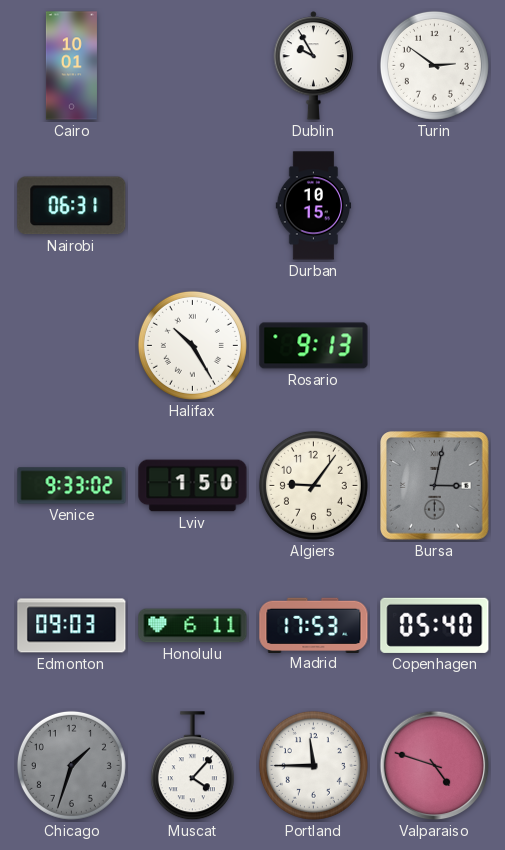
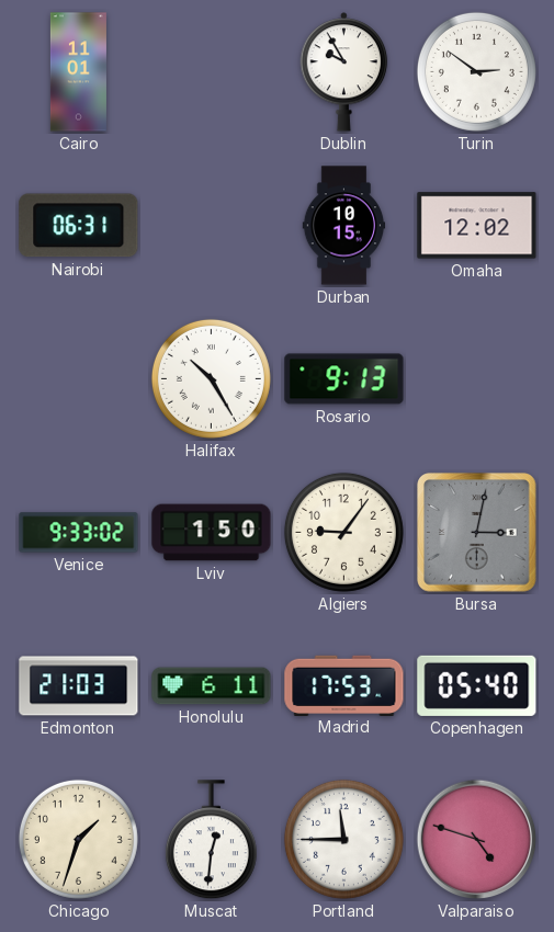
Cairo: 10:01 -> 11:01
Omaha: none -> 12:02
Edmonton: 09:03 -> 21:03
Chicago dial: grey -> cream
Muscat: 4:07 -> 12:31
